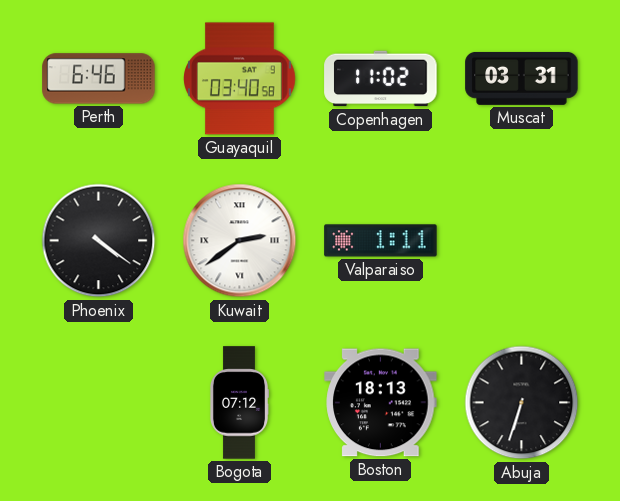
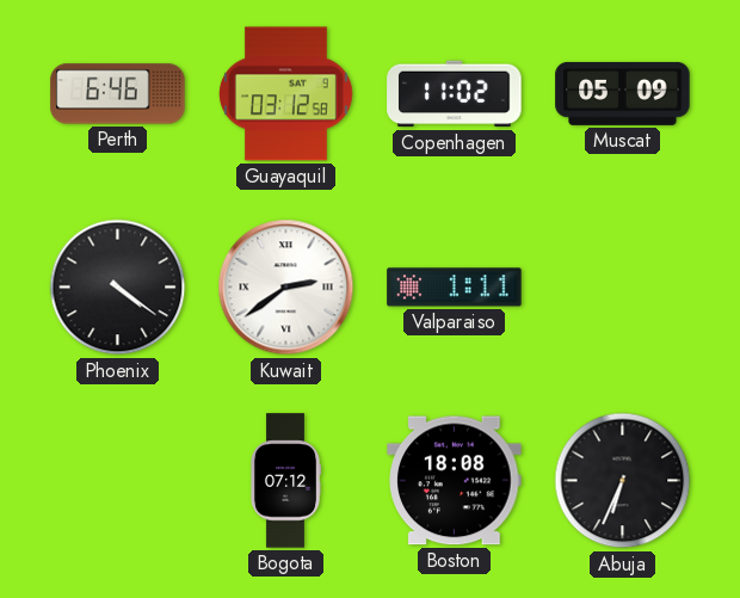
Guayaquil: 03:40 -> 03:12
Muscat: 03:31 -> 05:09
Boston: 18:13 -> 18:08
Abuja: 6:33 -> 6:34
